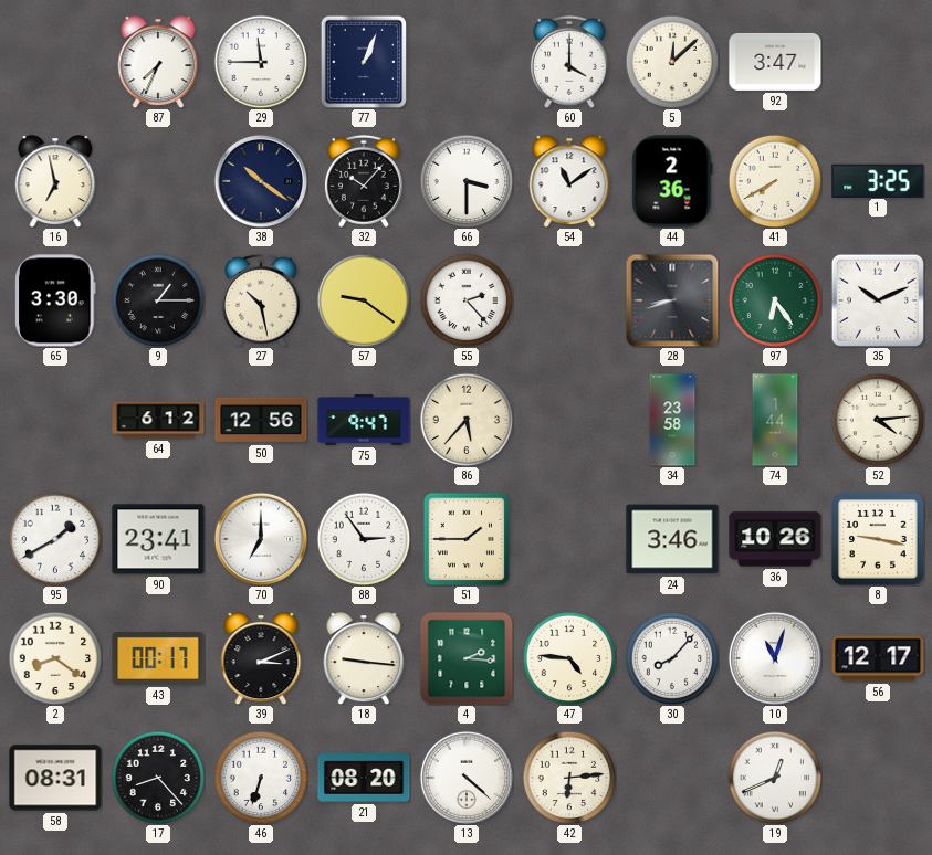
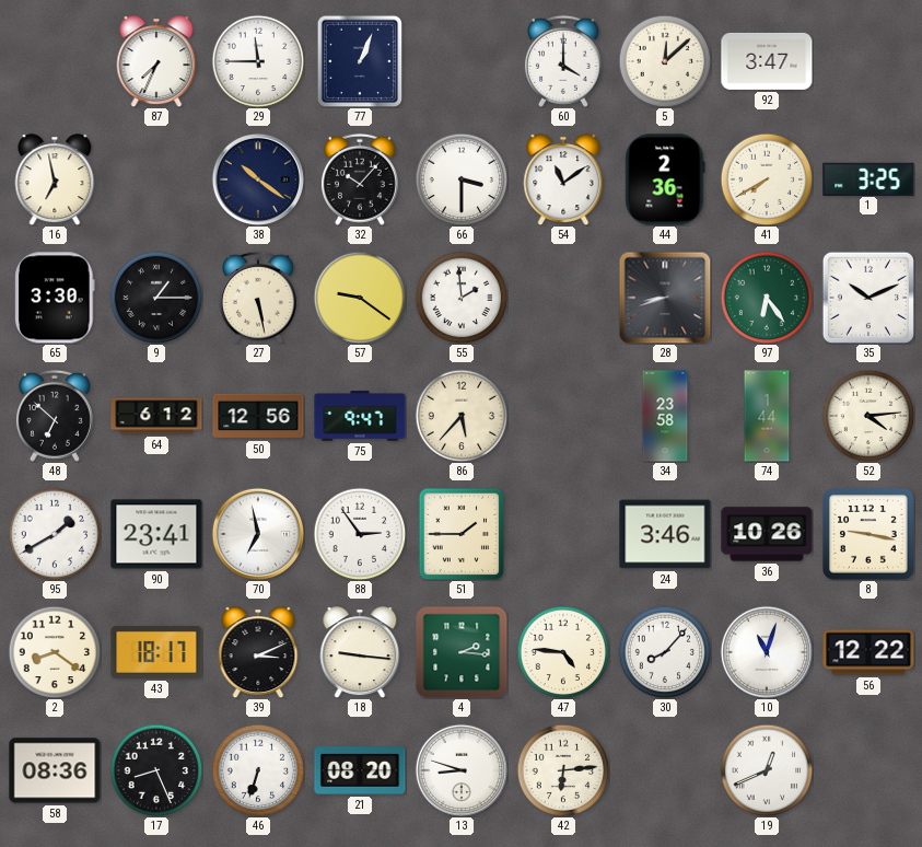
27: 10:28 -> 5:28
55: 2:23 -> 1:59
48: none -> 6:52
70: 7:00 -> 6:58
43: 00:17 -> 18:17
56: 12:17 -> 12:22
58: 08:31 -> 08:36
17: 8:23 -> 8:26
13: 4:22 -> 8:48
